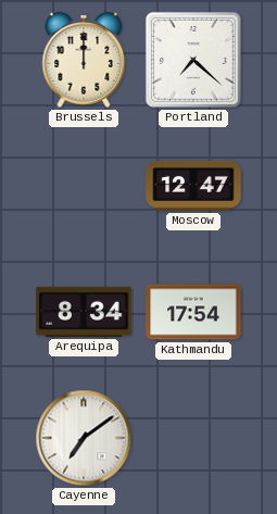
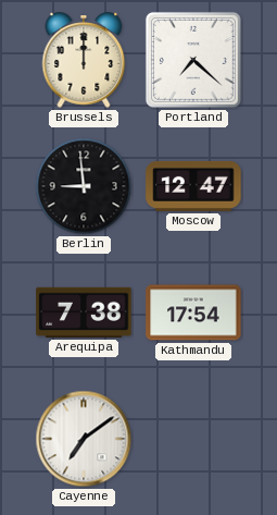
Berlin: none -> 8:59
Arequipa: 8:34 -> 7:38
